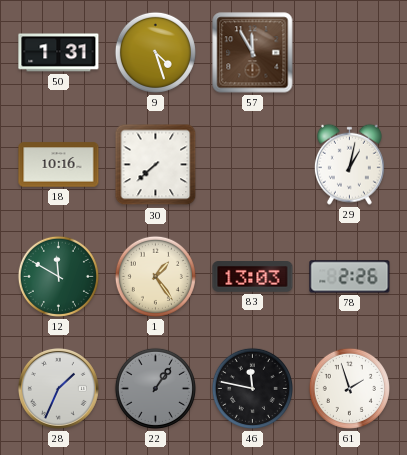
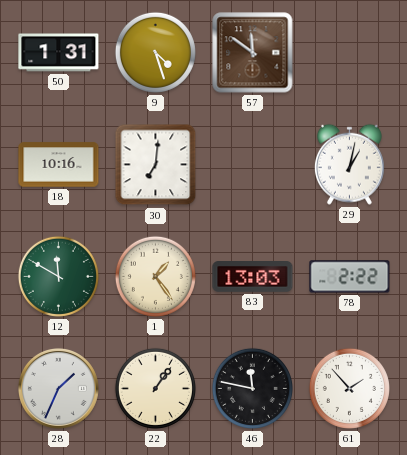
57: 11:55 -> 11:51
30: 7:38 -> 7:01
78: 2:26 -> 2:22
22 dial: grey -> cream
61: 1:57 -> 1:53
